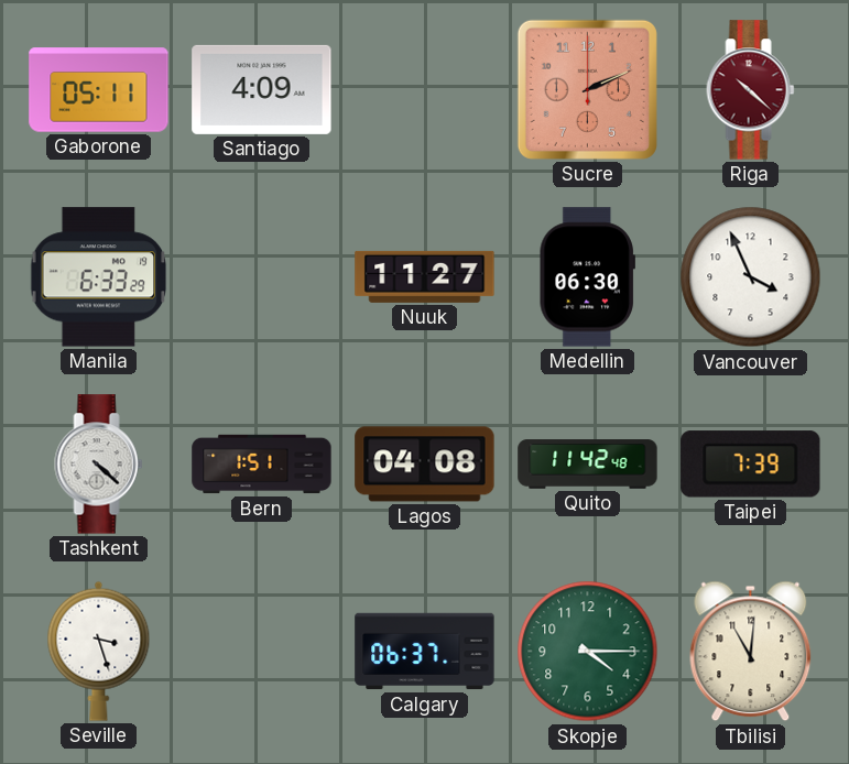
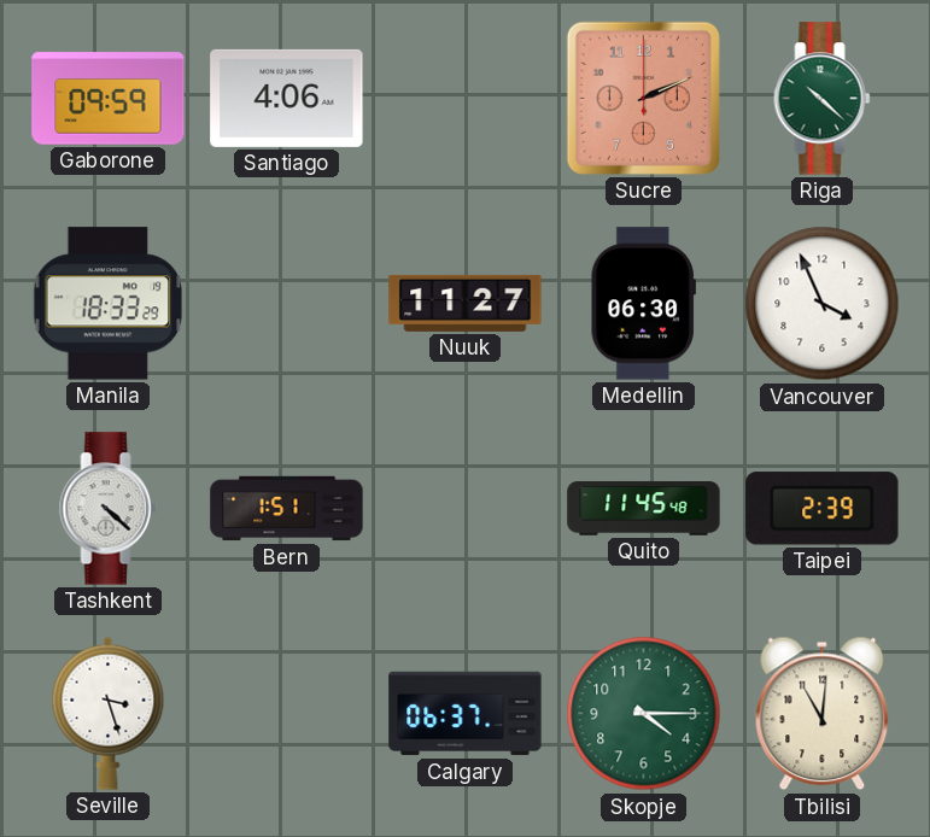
Gaborone: 05:11 -> 09:59
Santiago: 4:09 -> 4:06
Riga dial: burgundy -> green
Manila: 6:33 -> 18:33
Lagos: 04:08 -> none
Quito: 11:42 -> 11:45
Taipei: 7:39 -> 2:39
